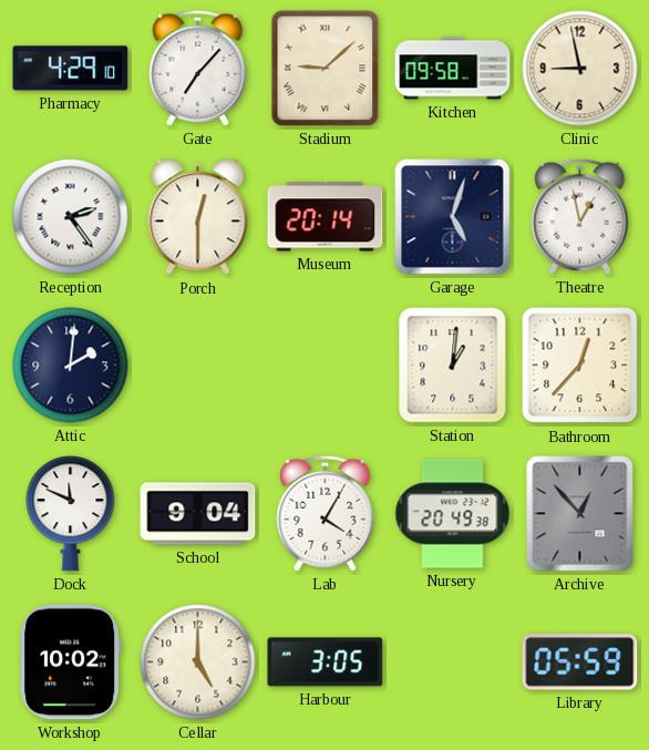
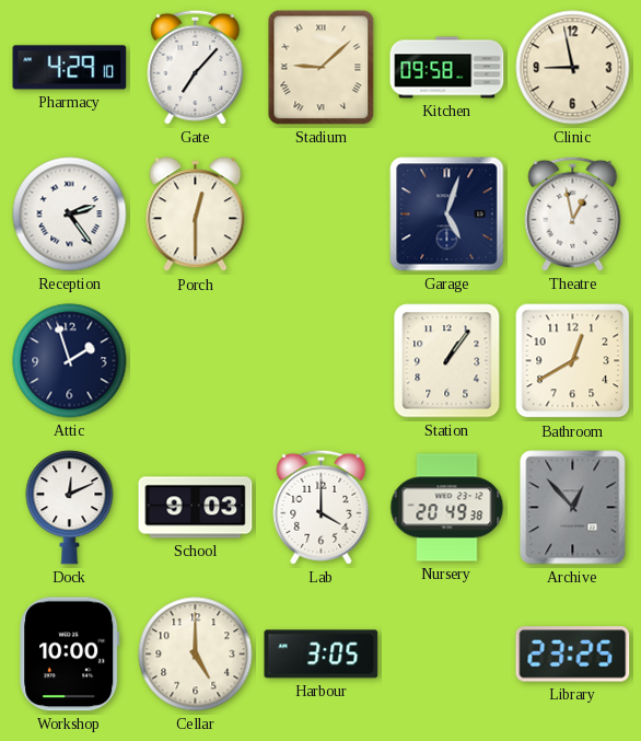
Museum: 20:14 -> none
Attic: 2:01 -> 1:57
Station: 1:01 -> 1:06
Bathroom: 12:37 -> 12:40
Dock: 11:49 -> 12:11
School: 9:04 -> 9:03
Lab: 4:05 -> 4:00
Workshop: 10:02 -> 10:00
Library: 05:59 -> 23:25
